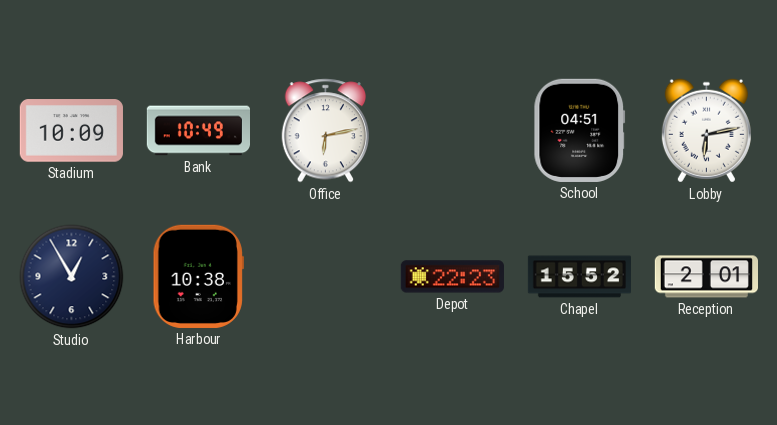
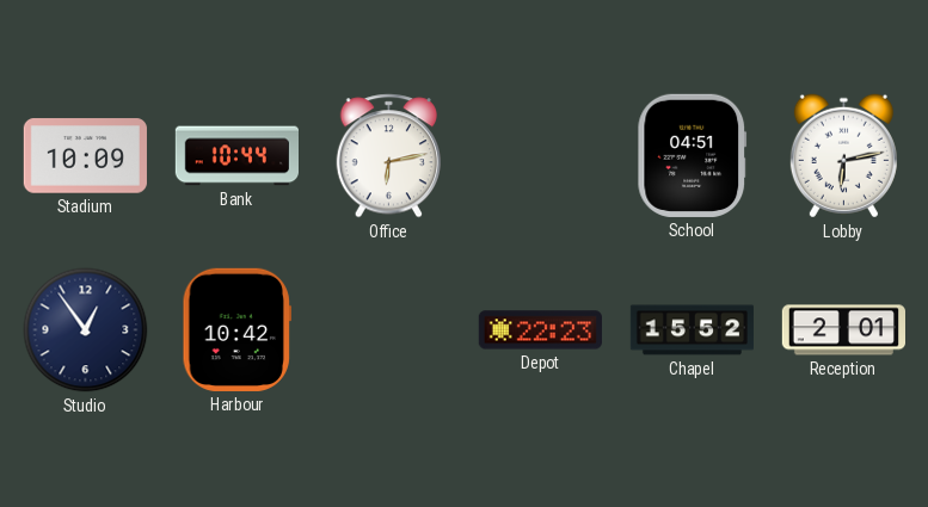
Bank: 10:49 -> 10:44
Studio: 12:55 -> 12:54
Harbour: 10:38 -> 10:42
